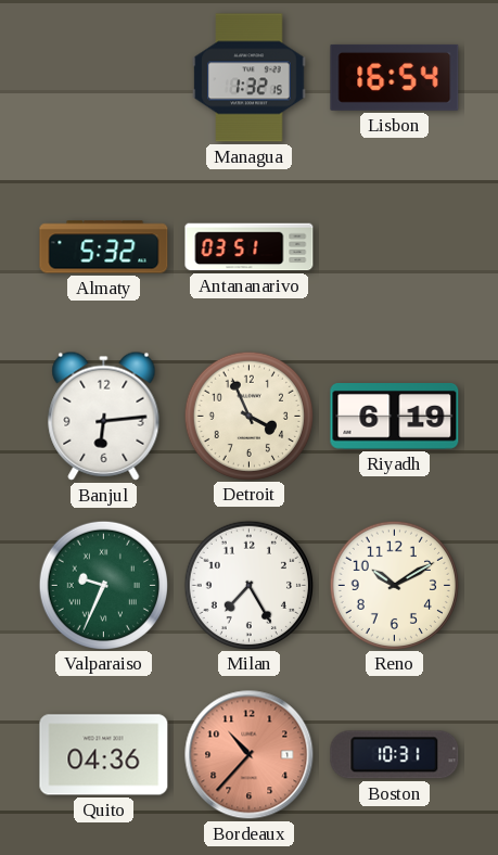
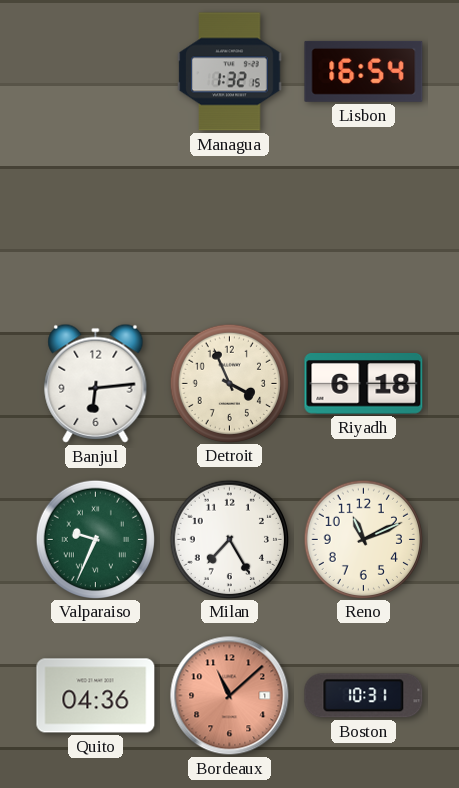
Almaty: 5:32 -> none
Antananarivo: 03:51 -> none
Riyadh: 6:19 -> 6:18
Reno: 10:10 -> 11:11
Bordeaux: 10:37 -> 11:08
